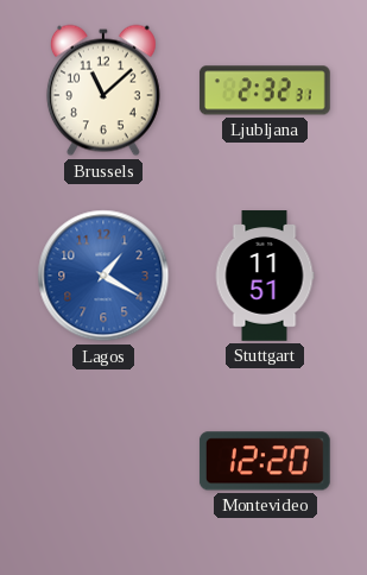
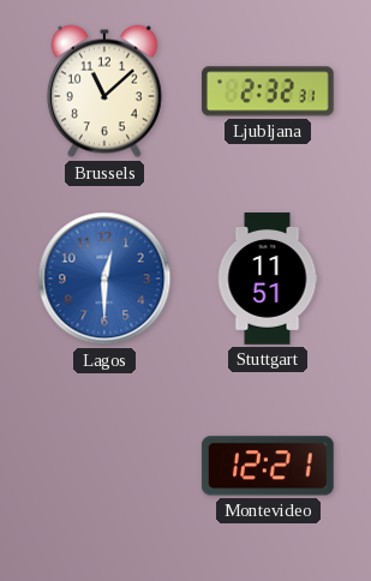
Lagos: 1:20 -> 12:30
Montevideo: 12:20 -> 12:21
